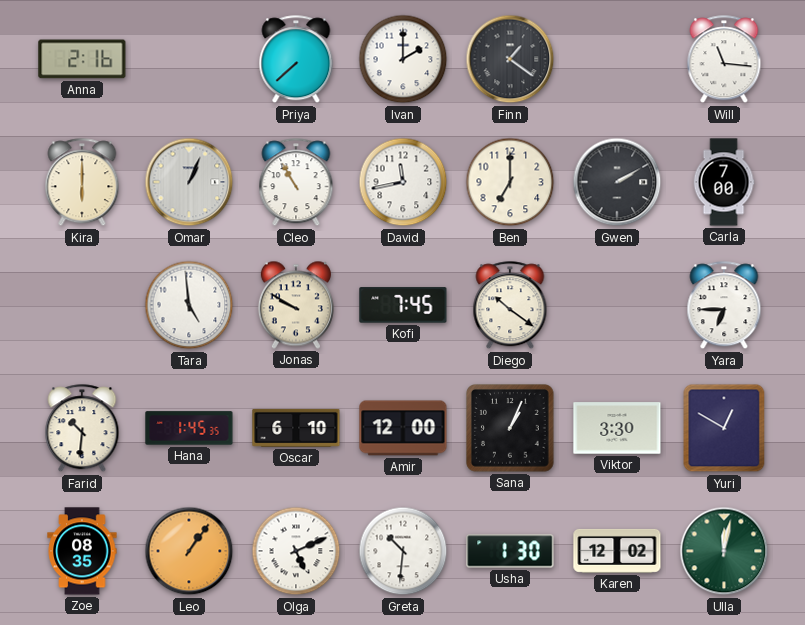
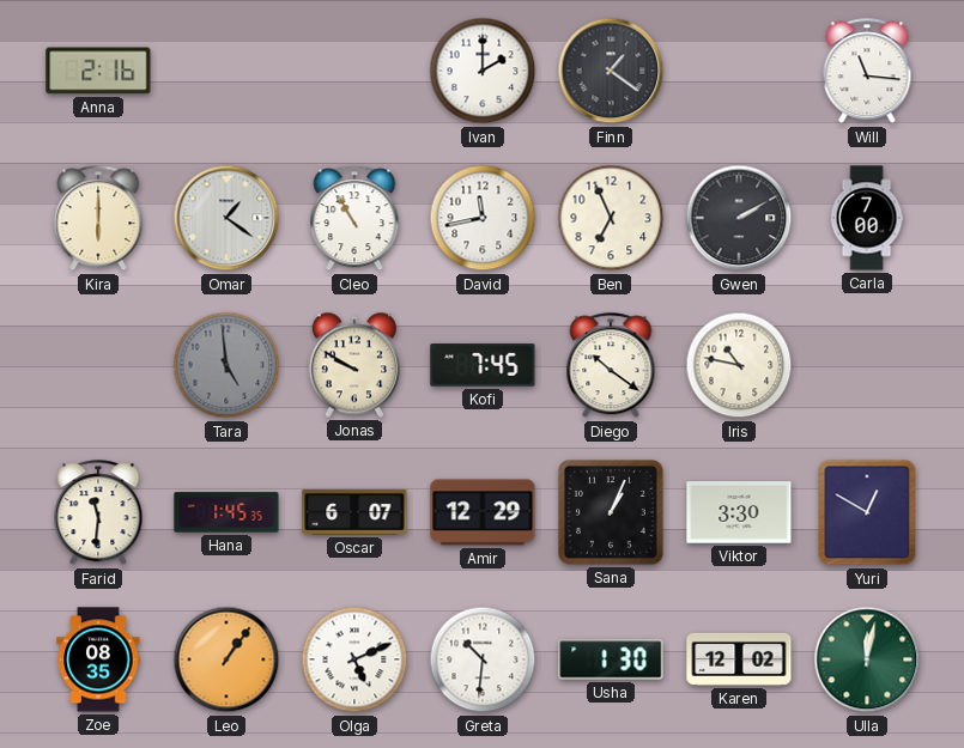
Priya: 7:38 -> none
Omar: 1:04 -> 1:21
Ben: 7:00 -> 6:56
Tara dial: white -> grey
Iris: none -> 10:47
Yara: 6:45 -> none
Farid: 10:31 -> 11:31
Oscar: 6:10 -> 6:07
Amir: 12:00 -> 12:29
